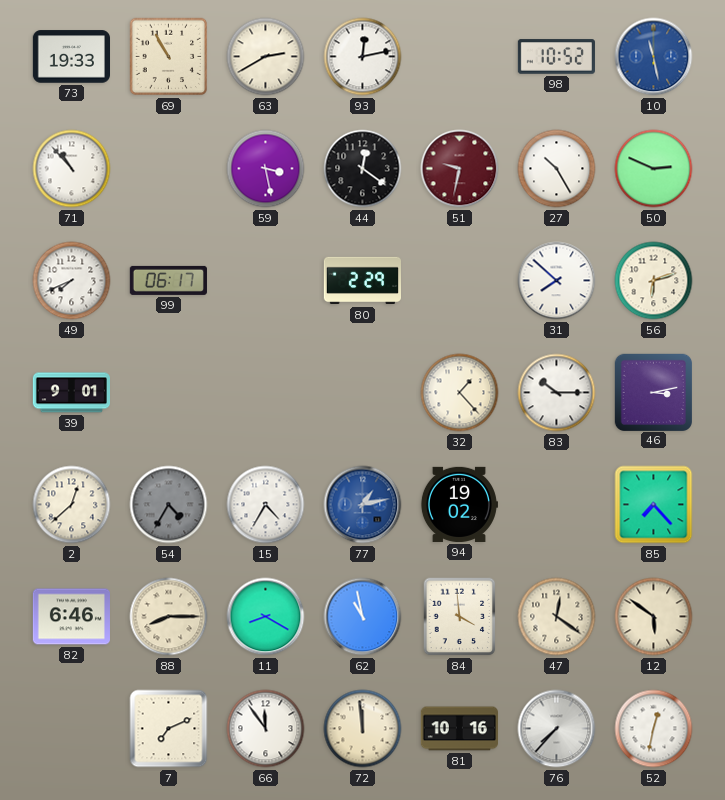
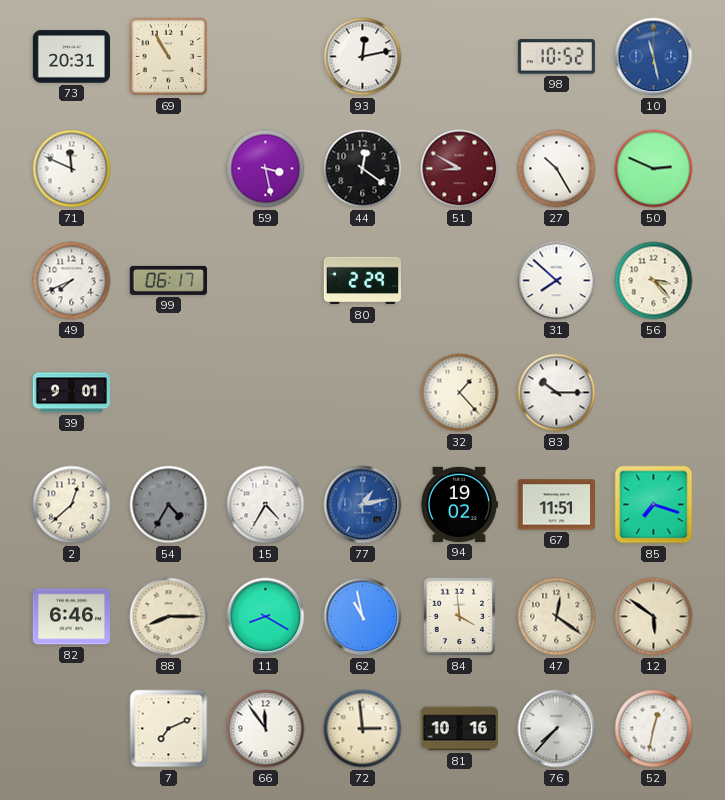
73: 19:33 -> 20:31
63: 2:40 -> none
71: 10:53 -> 11:49
51: 9:32 -> 8:50
56: 6:12 -> 3:23
46: 3:13 -> none
67: none -> 11:51
85: 7:23 -> 7:18
72: 11:59 -> 2:59
